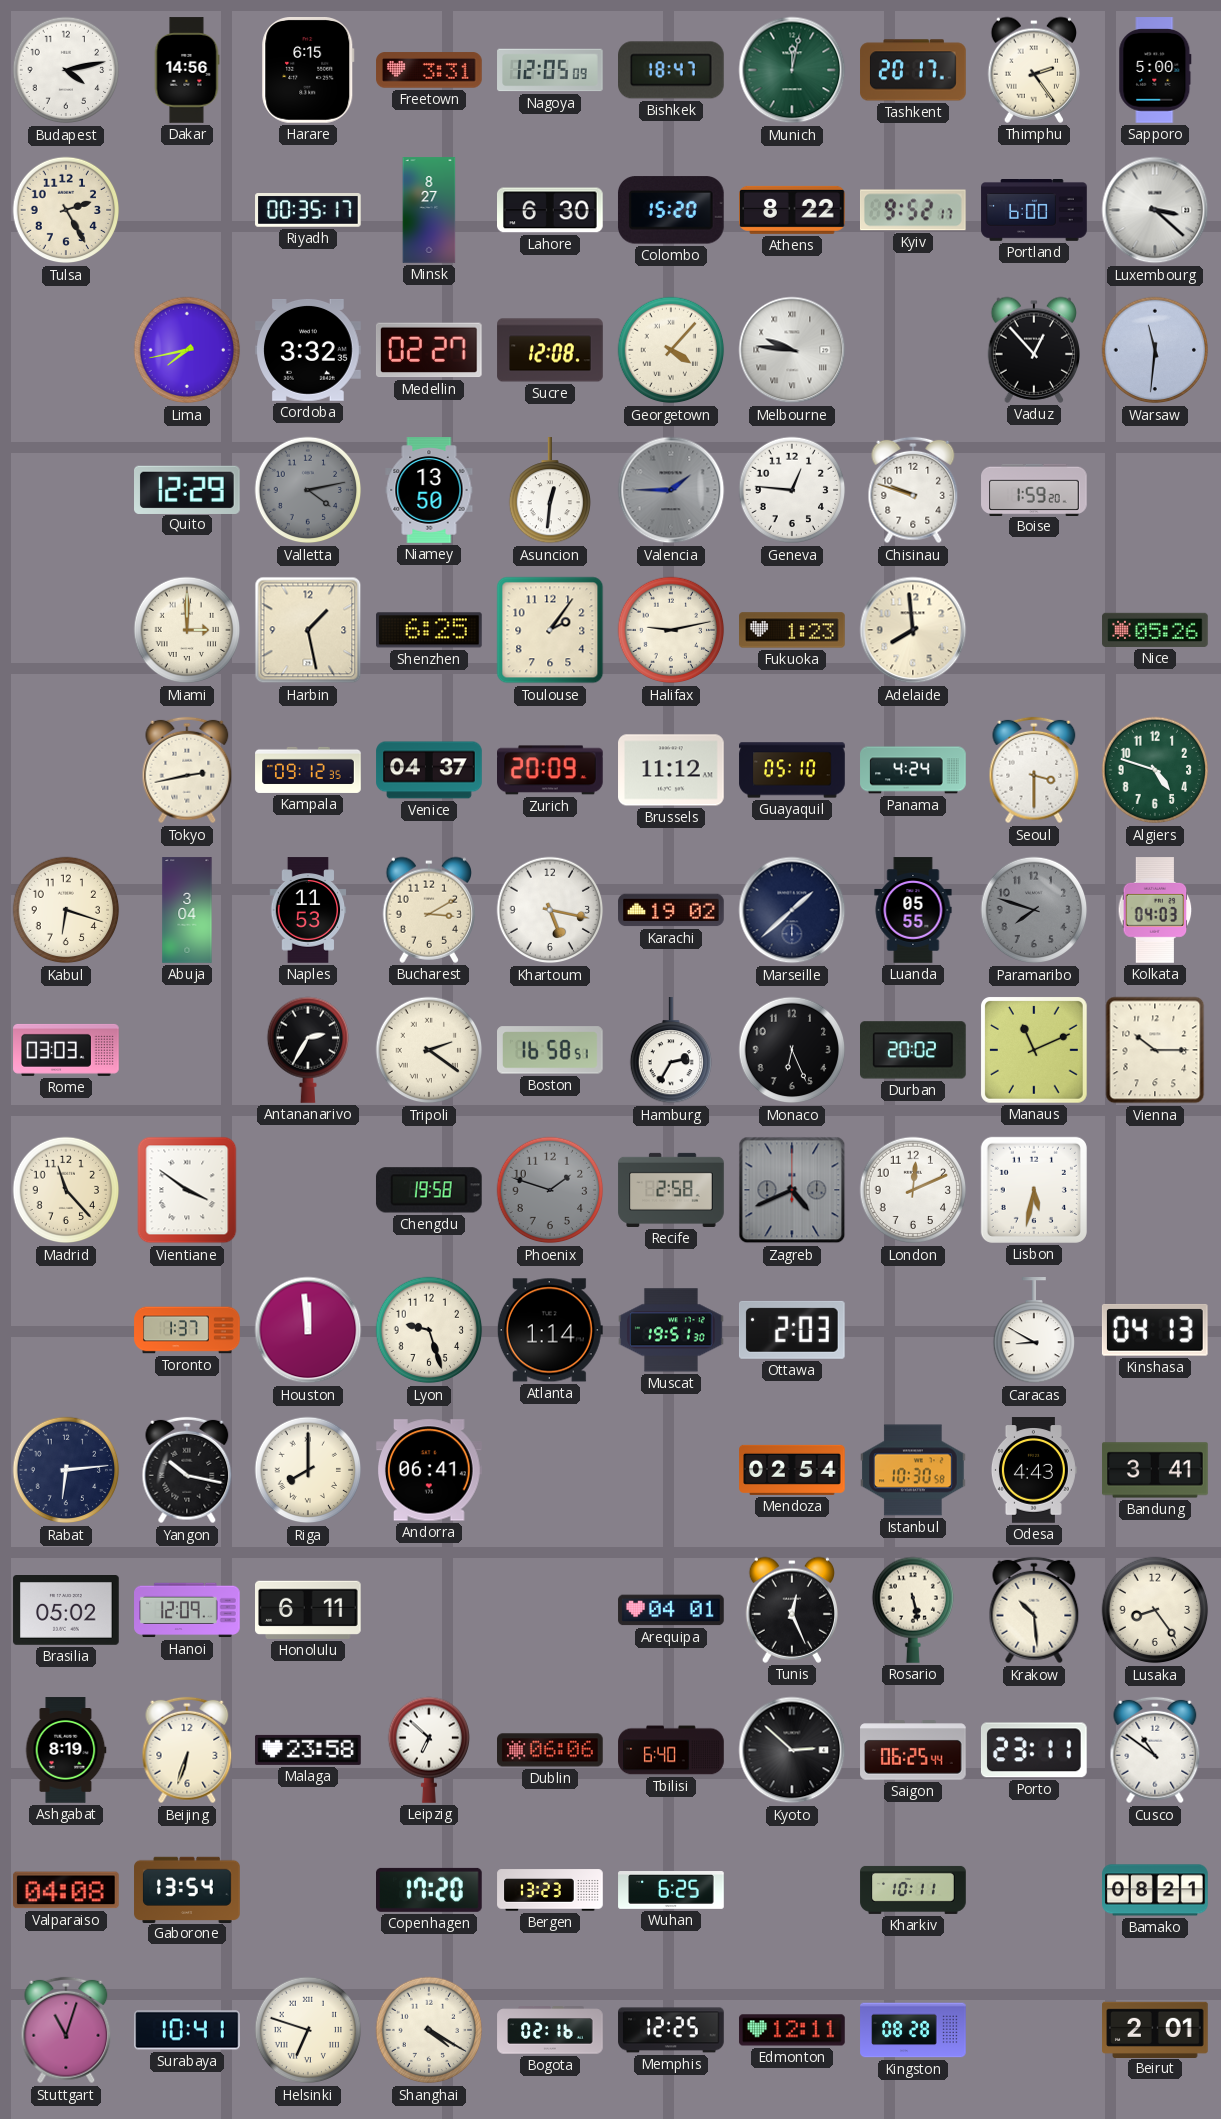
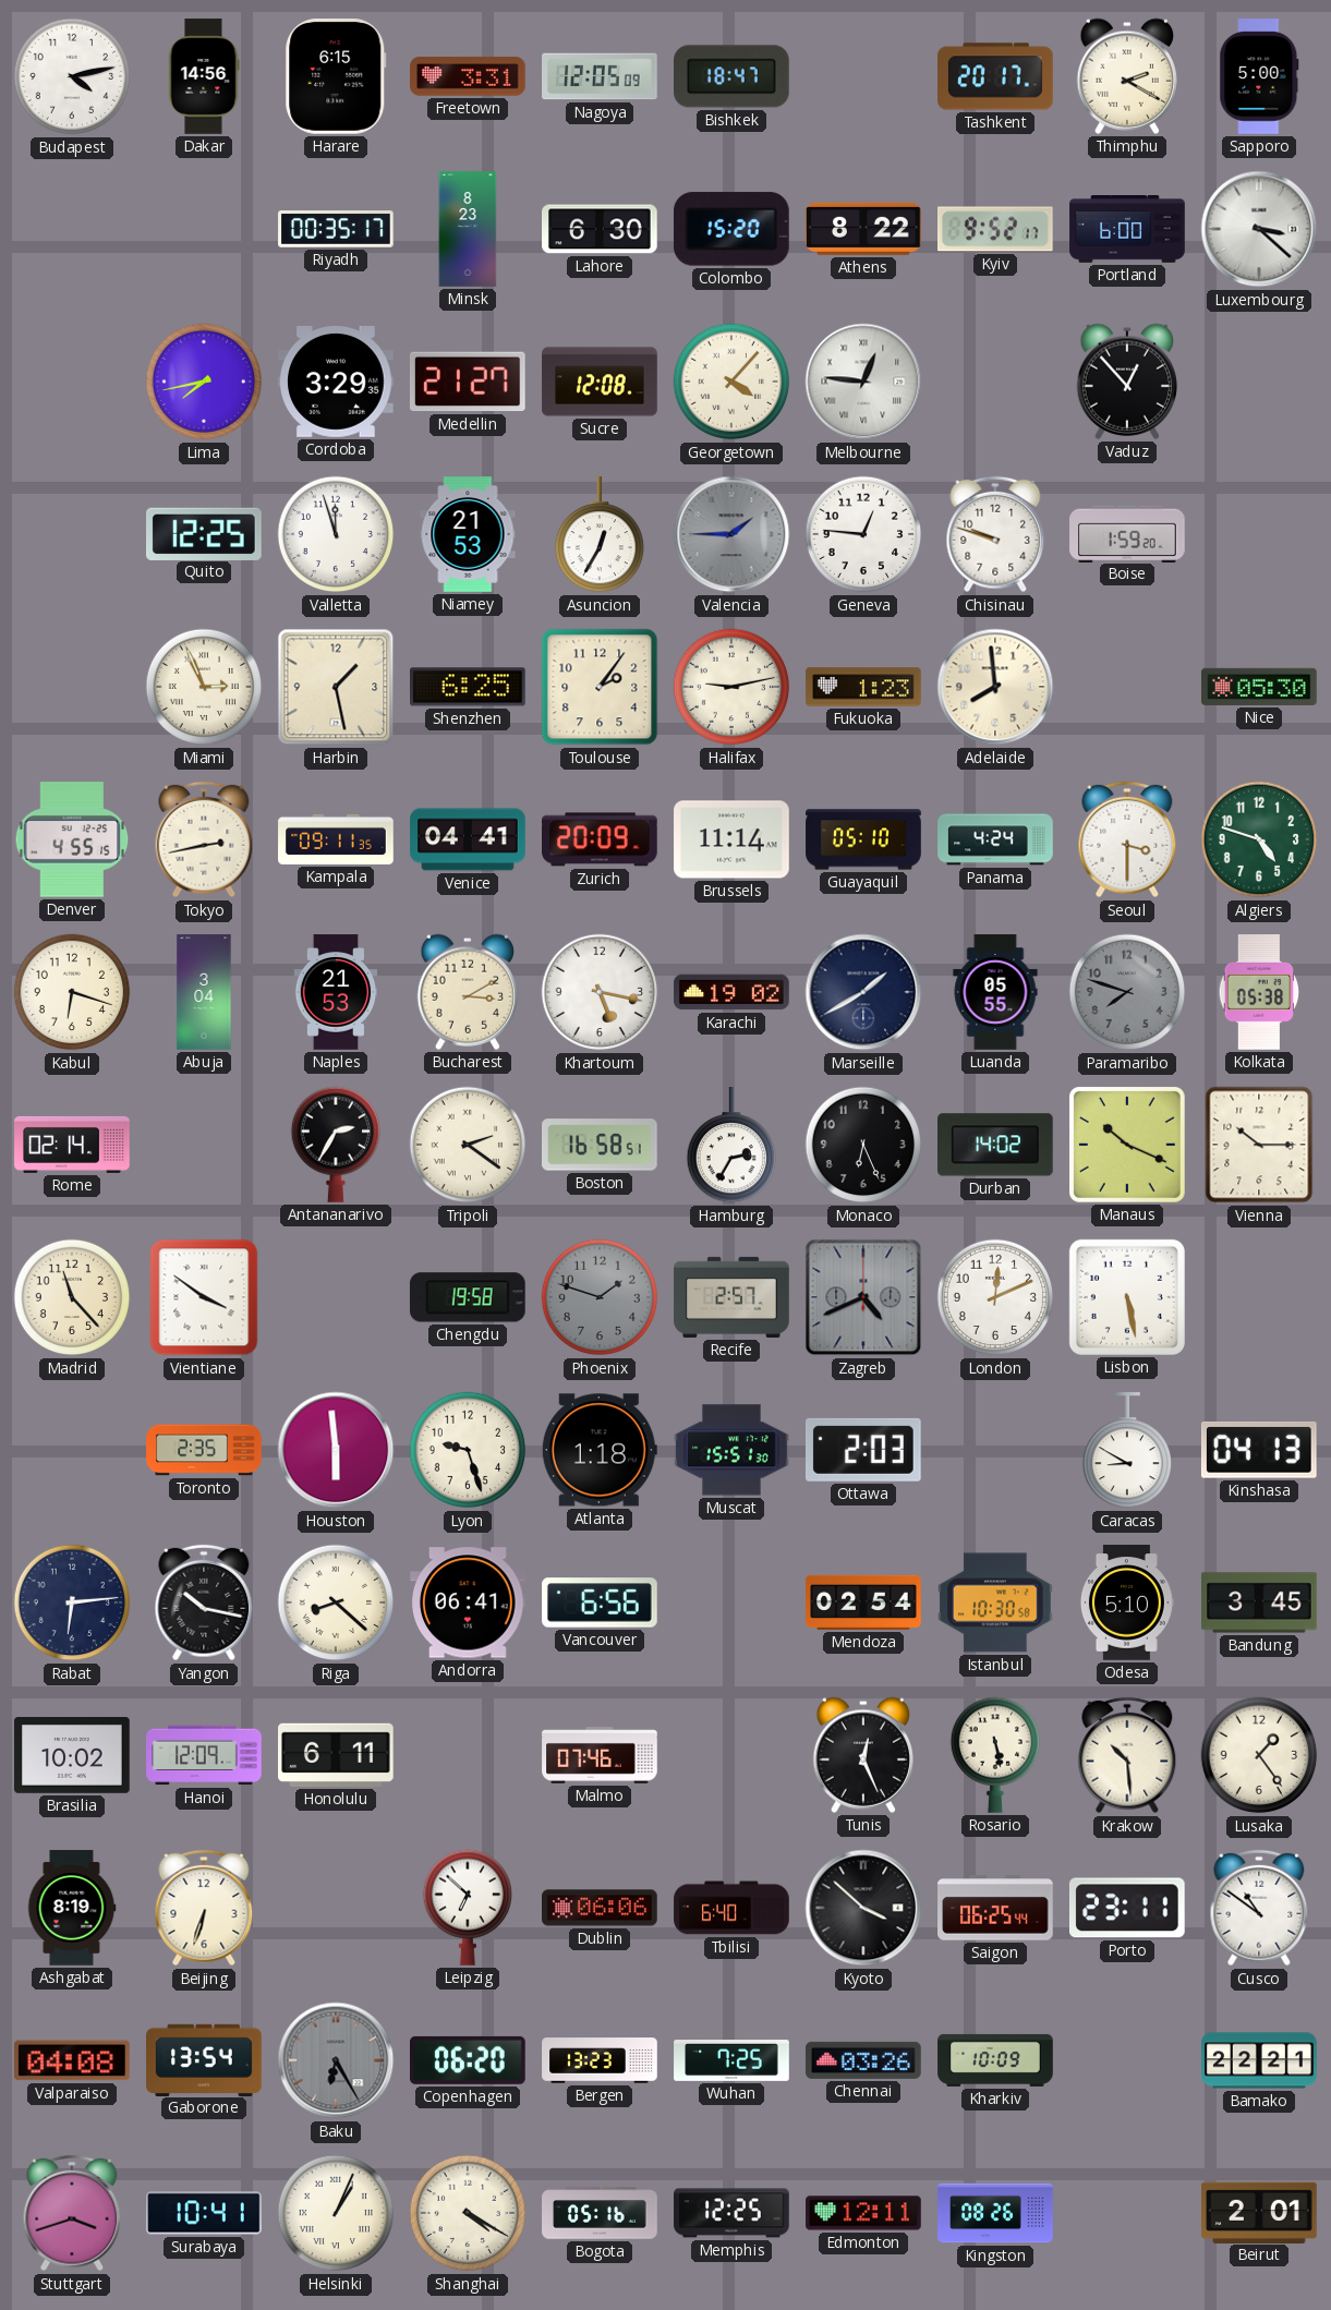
Munich: 12:02 -> none
Thimphu: 2:24 -> 2:20
Tulsa: 2:25 -> none
Minsk: 8:27 -> 8:23
Cordoba: 3:32 -> 3:29
Medellin: 02:27 -> 21:27
Melbourne: 9:46 -> 12:46
Warsaw: 11:31 -> none
Quito: 12:29 -> 12:25
Valletta: 4:13 -> 11:57
Valletta dial: grey -> white
Niamey: 13:50 -> 21:53
Asuncion: 12:31 -> 12:35
Miami: 3:00 -> 2:56
Nice: 05:26 -> 05:30
Denver: none -> 4:55
Kampala: 09:12 -> 09:11
Venice: 04:37 -> 04:41
Brussels: 11:12 -> 11:14
Naples: 11:53 -> 21:53
Marseille: 1:38 -> 1:40
Kolkata: 04:03 -> 05:38
Rome: 03:03 -> 02:14
Durban: 20:02 -> 14:02
Manaus: 11:11 -> 10:19
Recife: 2:58 -> 2:57
Lisbon: 5:32 -> 5:28
Toronto: 1:37 -> 2:35
Houston: 11:59 -> 5:59
Atlanta: 1:14 -> 1:18
Muscat: 19:51 -> 15:51
Riga: 8:00 -> 8:22
Vancouver: none -> 6:56
Odesa: 4:43 -> 5:10
Bandung: 3:41 -> 3:45
Brasilia: 05:02 -> 10:02
Malmo: none -> 07:46
Arequipa: 04:01 -> none
Lusaka: 8:24 -> 1:24
Malaga: 23:58 -> none
Kyoto: 2:52 -> 3:52
Baku: none -> 6:25
Copenhagen: 17:20 -> 06:20
Wuhan: 6:25 -> 7:25
Chennai: none -> 03:26
Kharkiv: 10:11 -> 10:09
Bamako: 08:21 -> 22:21
Stuttgart: 11:03 -> 3:42
Helsinki: 6:48 -> 1:04
Bogota: 02:16 -> 05:16
Kingston: 08:28 -> 08:26
